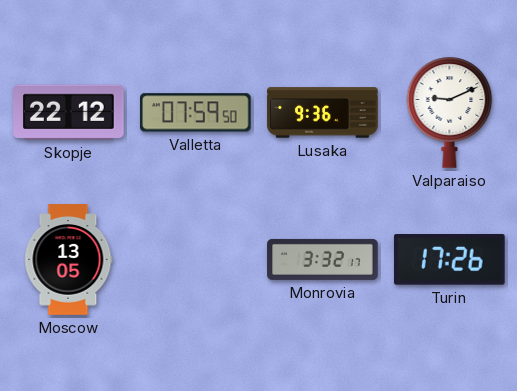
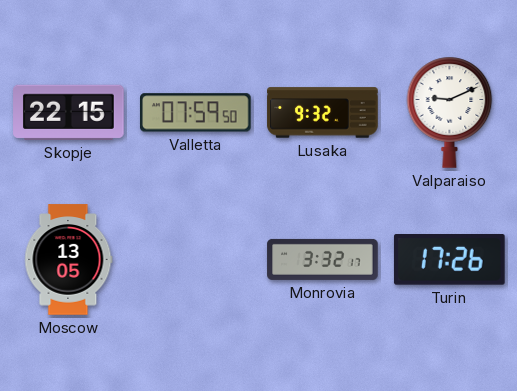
Skopje: 22:12 -> 22:15
Lusaka: 9:36 -> 9:32
